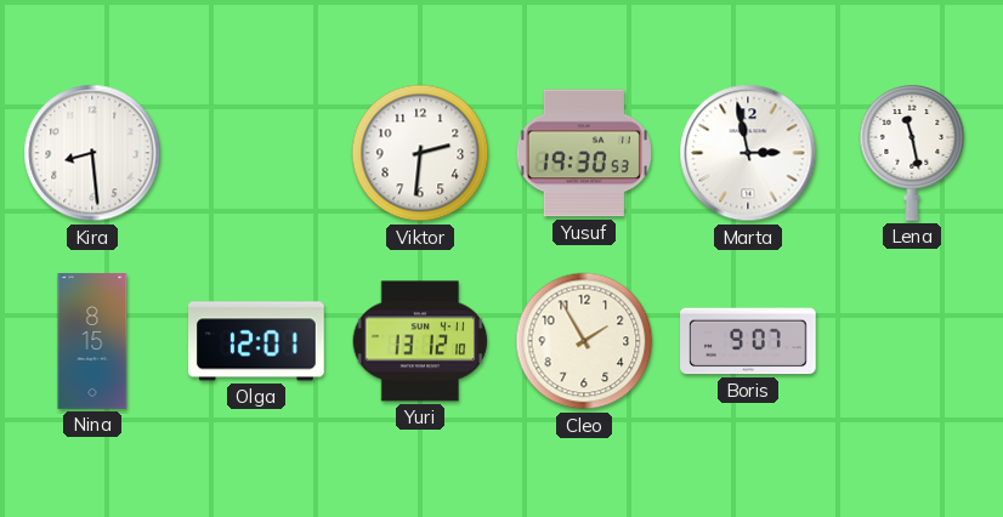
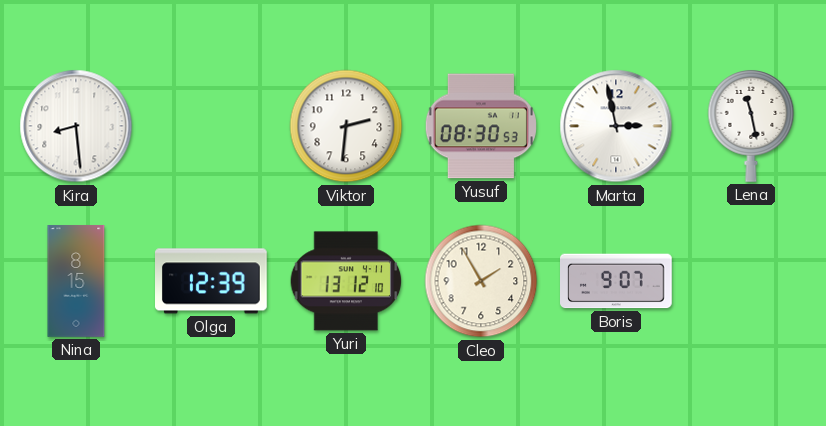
Yusuf: 19:30 -> 08:30
Olga: 12:01 -> 12:39
